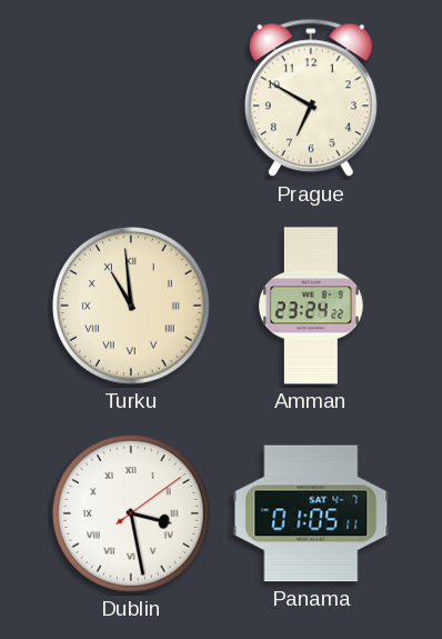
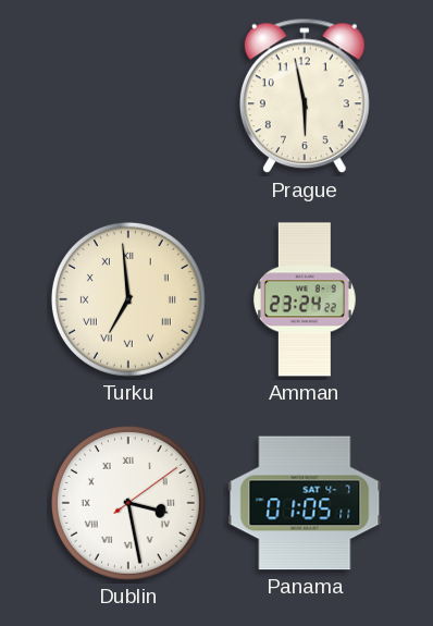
Prague: 6:50 -> 5:58
Turku: 10:59 -> 6:59
